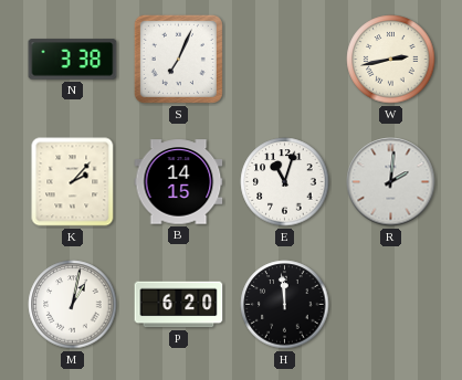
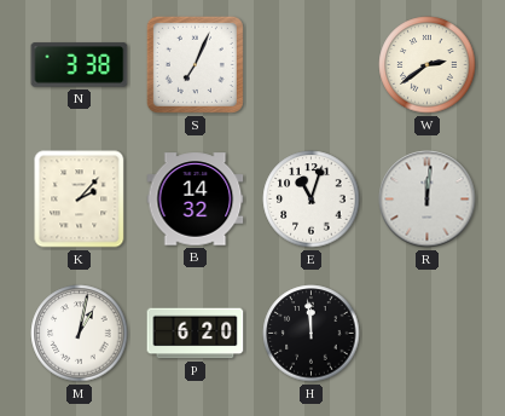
W: 2:43 -> 2:39
B: 14:15 -> 14:32
R: 2:01 -> 12:01
